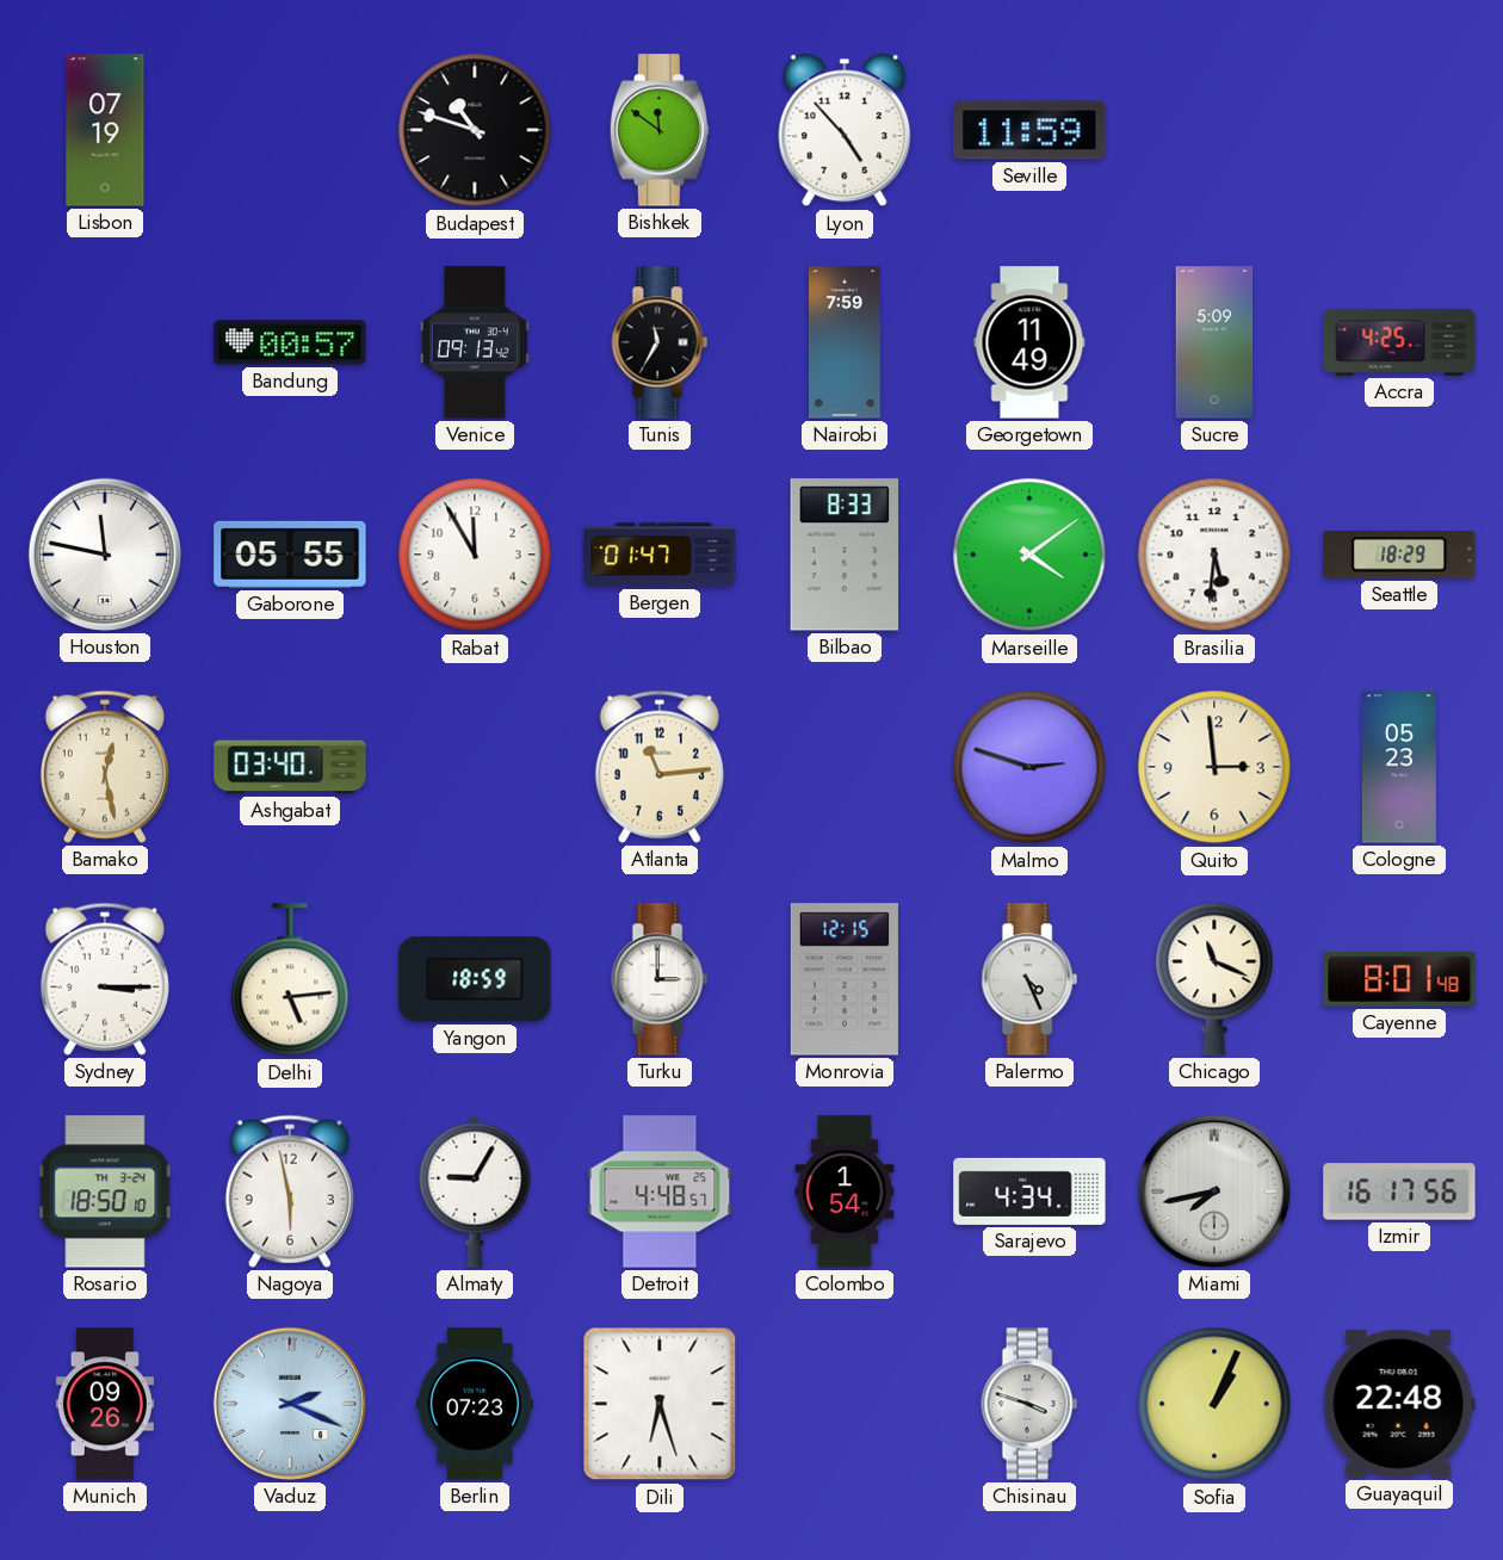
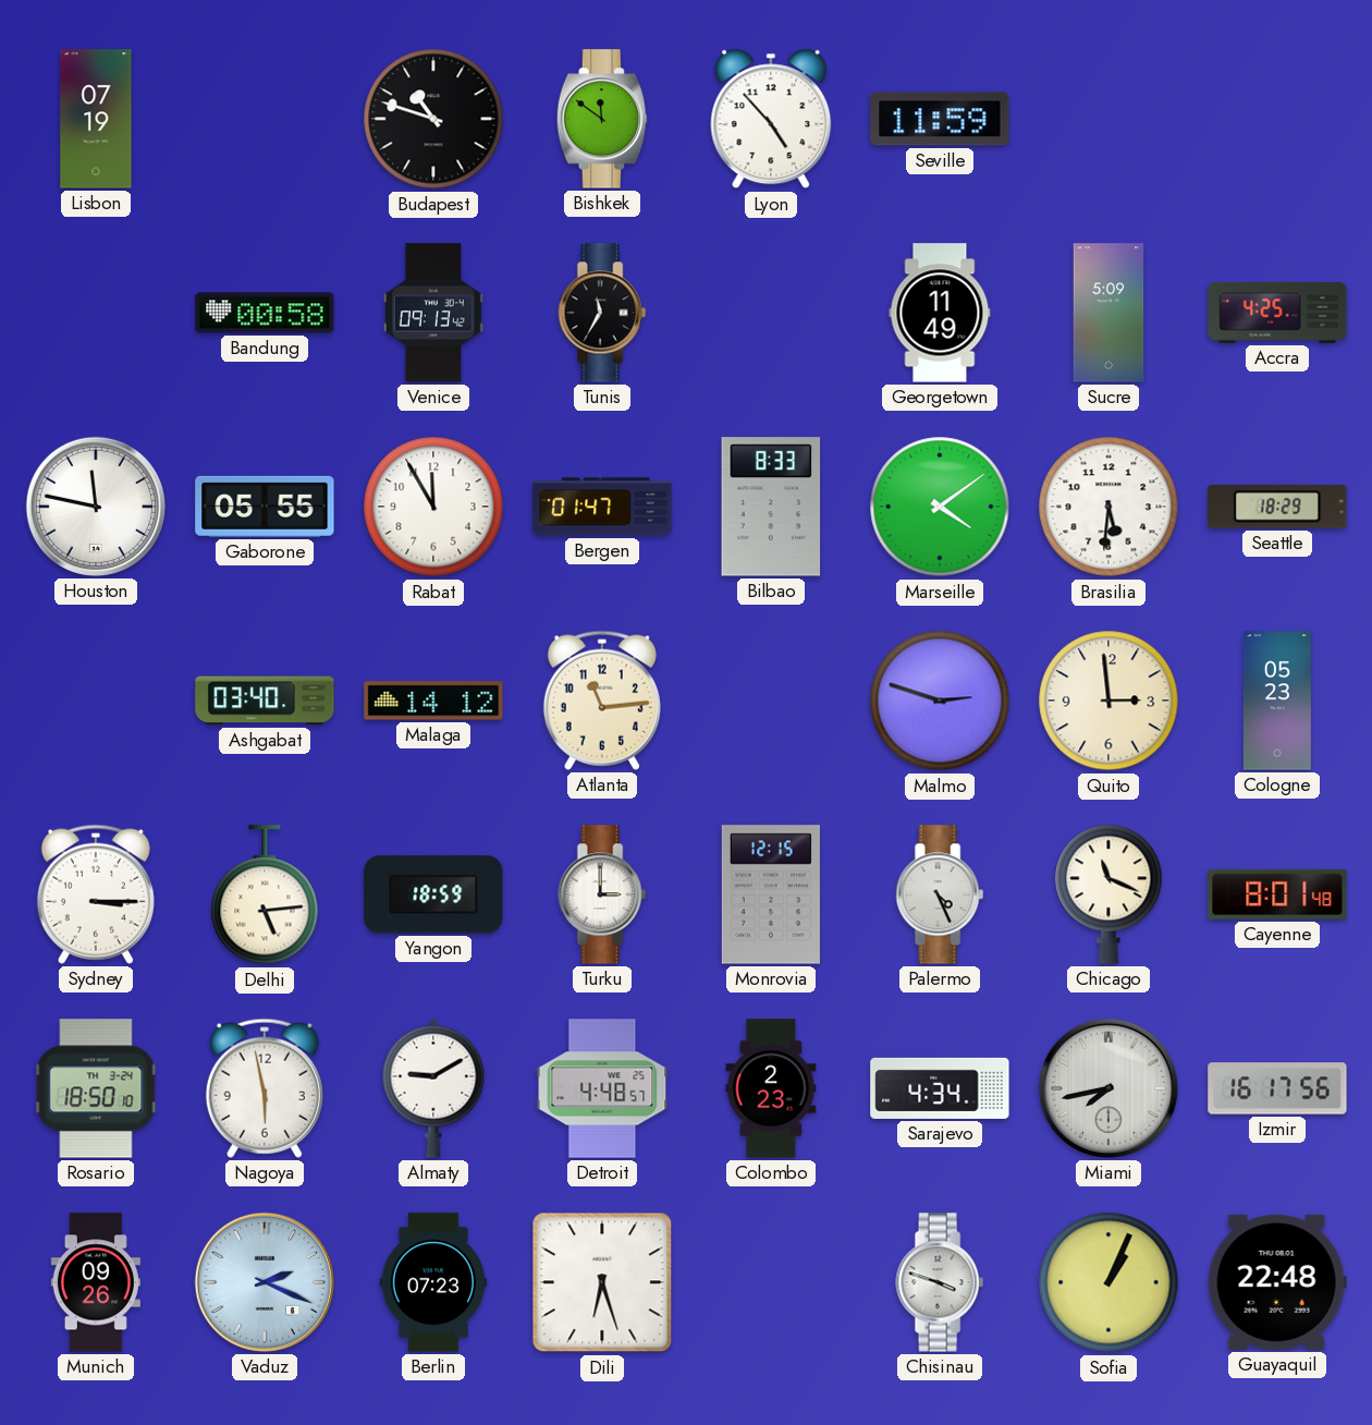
Bandung: 00:57 -> 00:58
Nairobi: 7:59 -> none
Bamako: 12:28 -> none
Malaga: none -> 14:12
Almaty: 9:05 -> 9:10
Colombo: 1:54 -> 2:23
